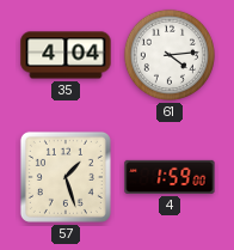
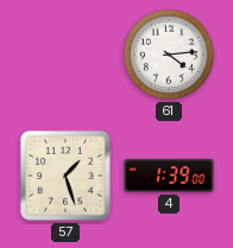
35: 4:04 -> none
4: 1:59 -> 1:39
